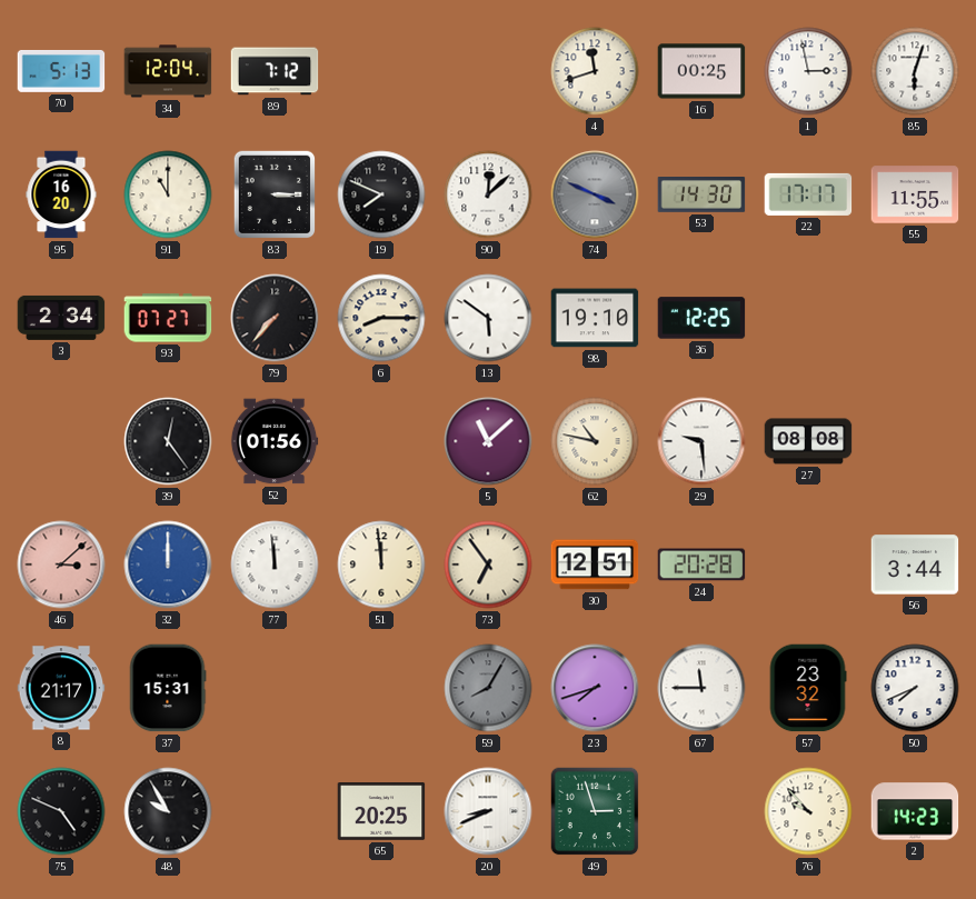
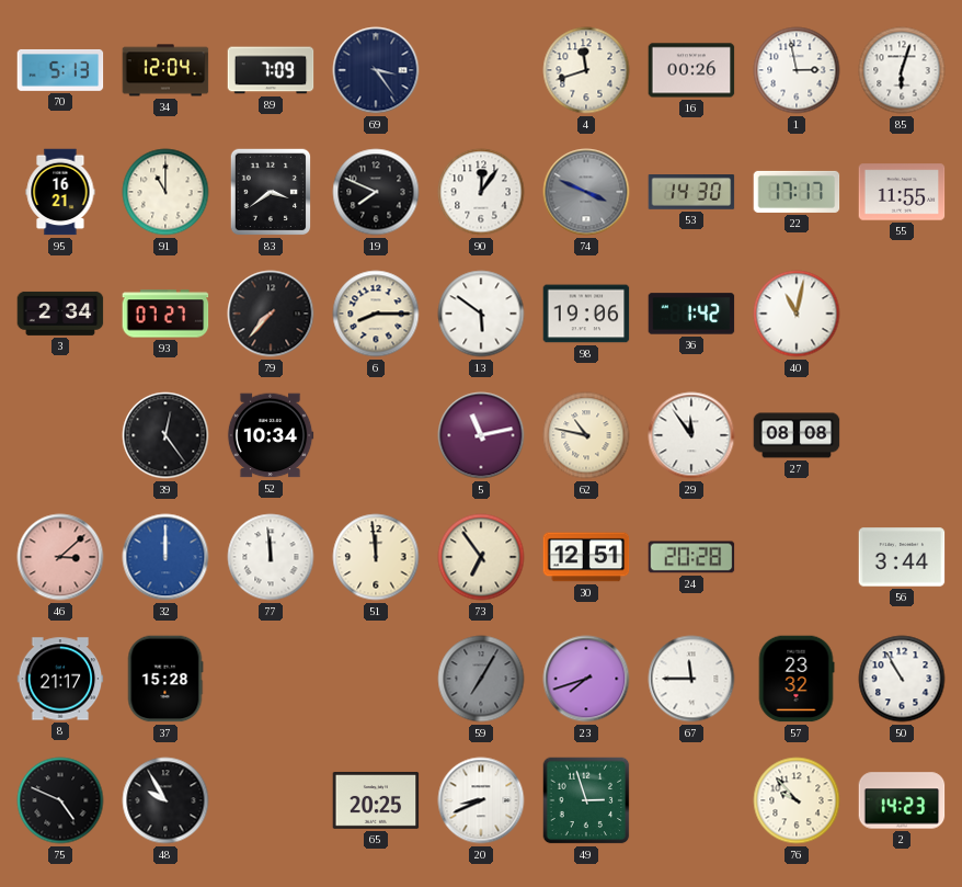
89: 7:12 -> 7:09
69: none -> 3:24
16: 00:25 -> 00:26
95: 16:20 -> 16:21
83: 3:15 -> 3:39
90: 12:08 -> 12:06
98: 19:10 -> 19:06
36: 12:25 -> 1:42
40: none -> 11:02
52: 01:56 -> 10:34
5: 11:08 -> 11:13
29: 9:29 -> 11:54
37: 15:31 -> 15:28
59: 8:05 -> 7:05
50: 7:41 -> 10:55
